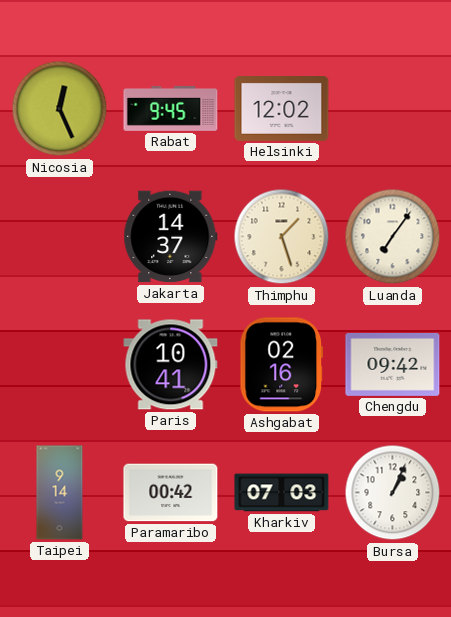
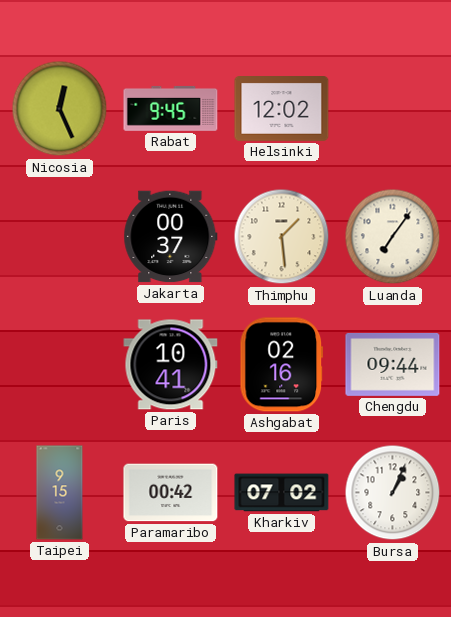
Jakarta: 14:37 -> 00:37
Thimphu: 1:27 -> 1:29
Chengdu: 09:42 -> 09:44
Taipei: 9:14 -> 9:15
Kharkiv: 07:03 -> 07:02
